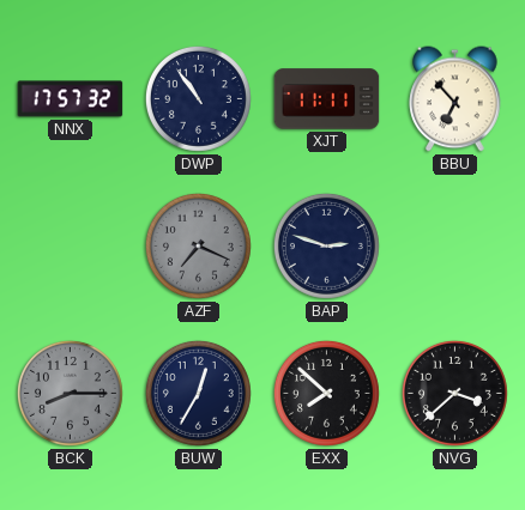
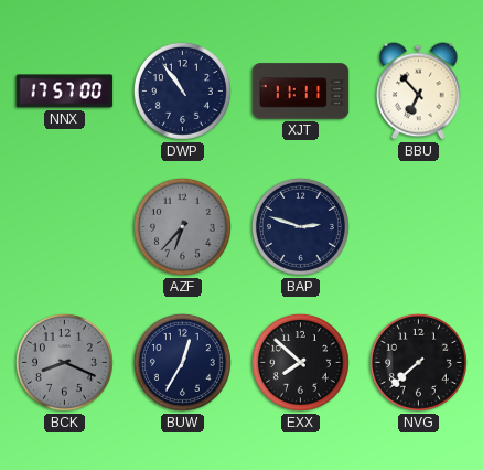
NNX: 17:57:32 -> 17:57:00
AZF: 7:19 -> 6:37
BCK: 8:15 -> 8:19
NVG: 3:38 -> 7:38
